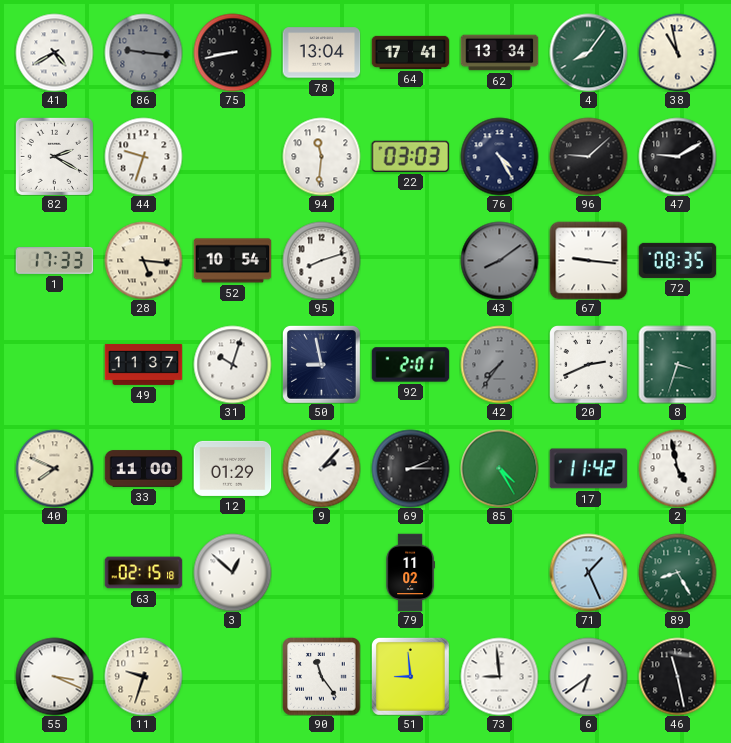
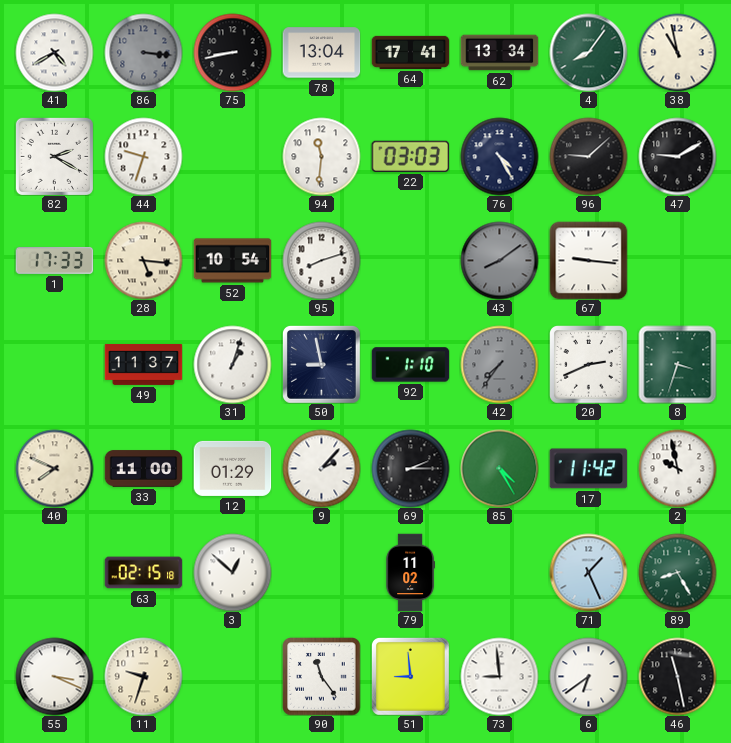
86: 9:16 -> 3:16
72: 08:35 -> none
31: 10:03 -> 1:03
92: 2:01 -> 1:10
2: 4:58 -> 9:58
